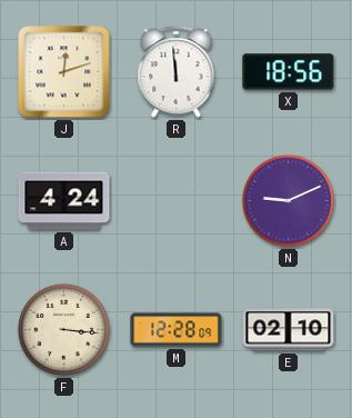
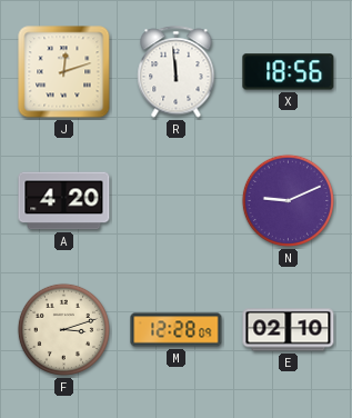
A: 4:24 -> 4:20
F: 3:16 -> 3:12
